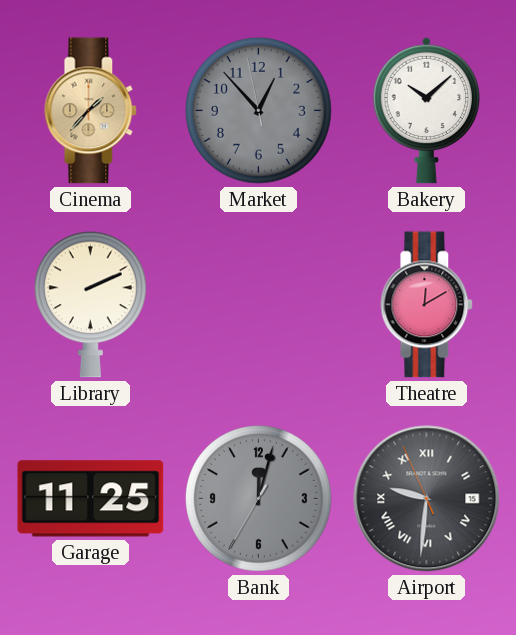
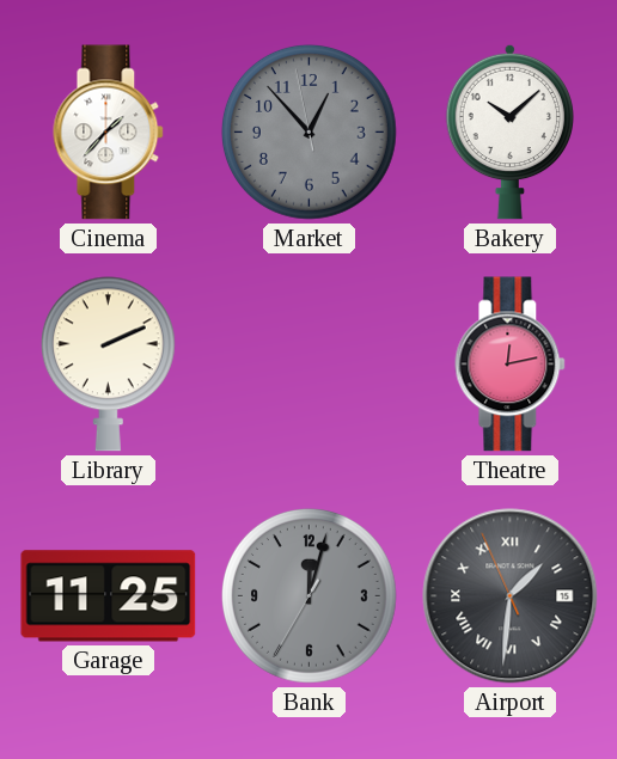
Cinema dial: champagne -> white
Theatre: 12:10 -> 12:13
Airport: 9:30 -> 1:30
